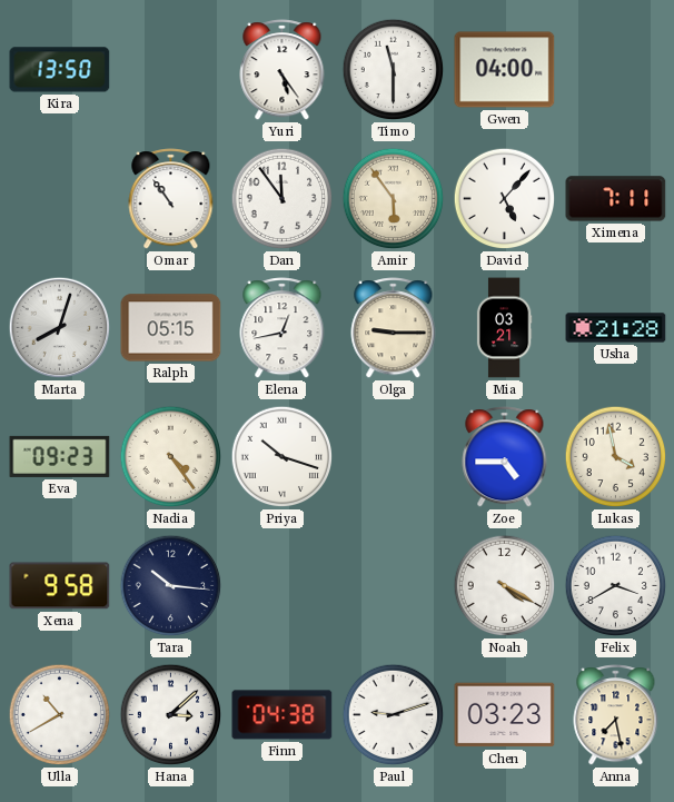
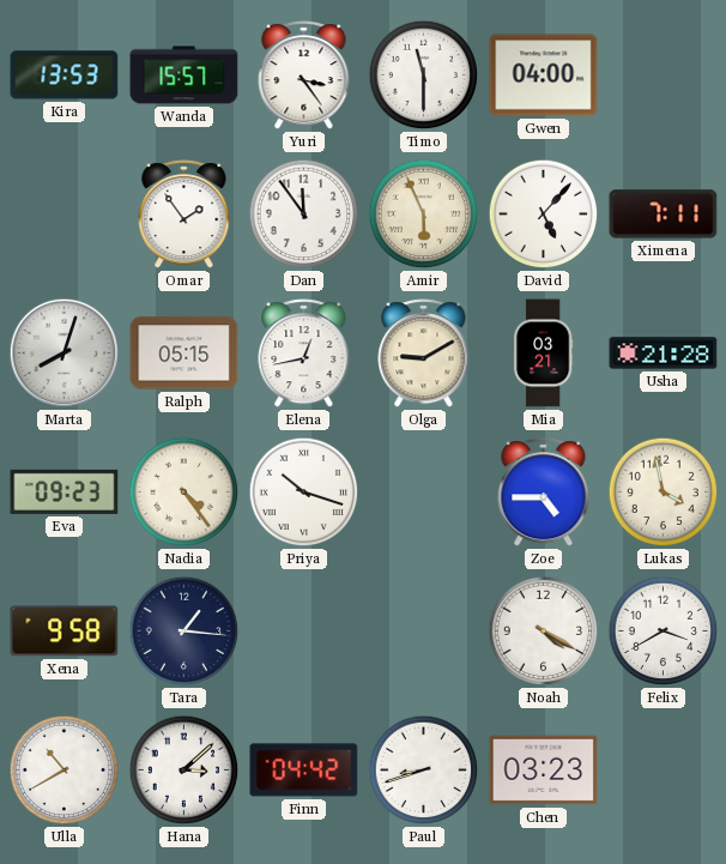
Kira: 13:50 -> 13:53
Wanda: none -> 15:57
Yuri: 5:24 -> 3:24
Omar: 10:54 -> 1:54
Amir: 5:54 -> 5:56
Olga: 9:15 -> 9:10
Tara: 10:16 -> 1:16
Finn: 04:38 -> 04:42
Paul: 9:12 -> 8:42
Anna: 7:28 -> none
